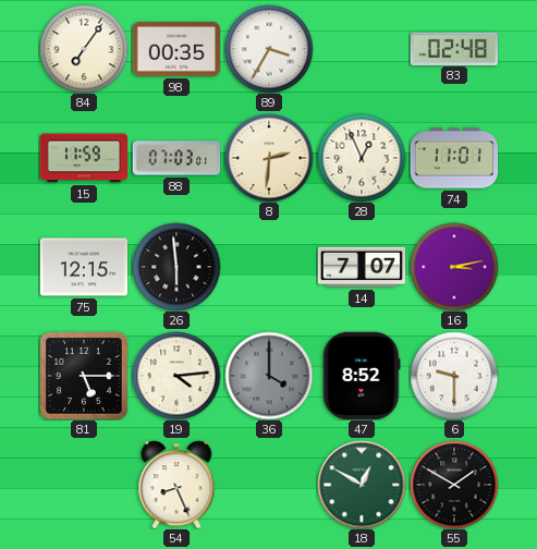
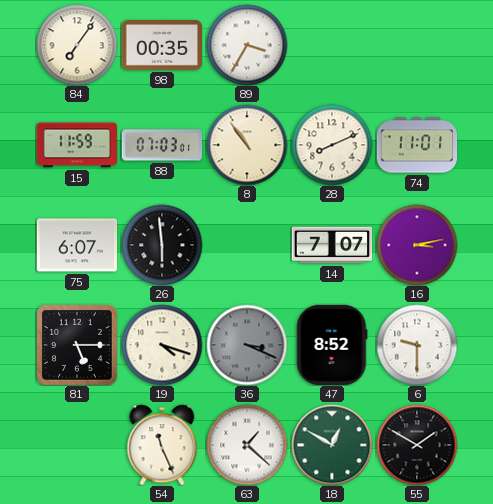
83: 02:48 -> none
8: 2:31 -> 10:54
28: 12:56 -> 8:11
75: 12:15 -> 6:07
19: 4:14 -> 4:18
36: 4:00 -> 3:19
54: 8:26 -> 11:26
63: none -> 1:22
